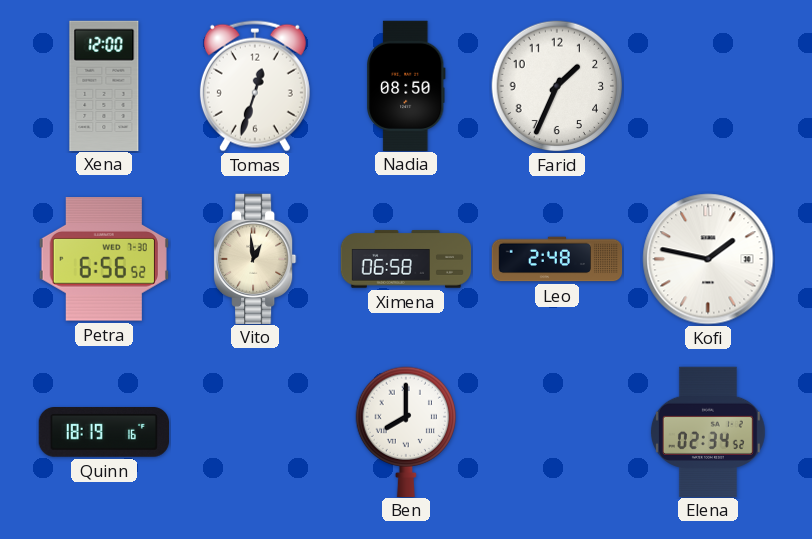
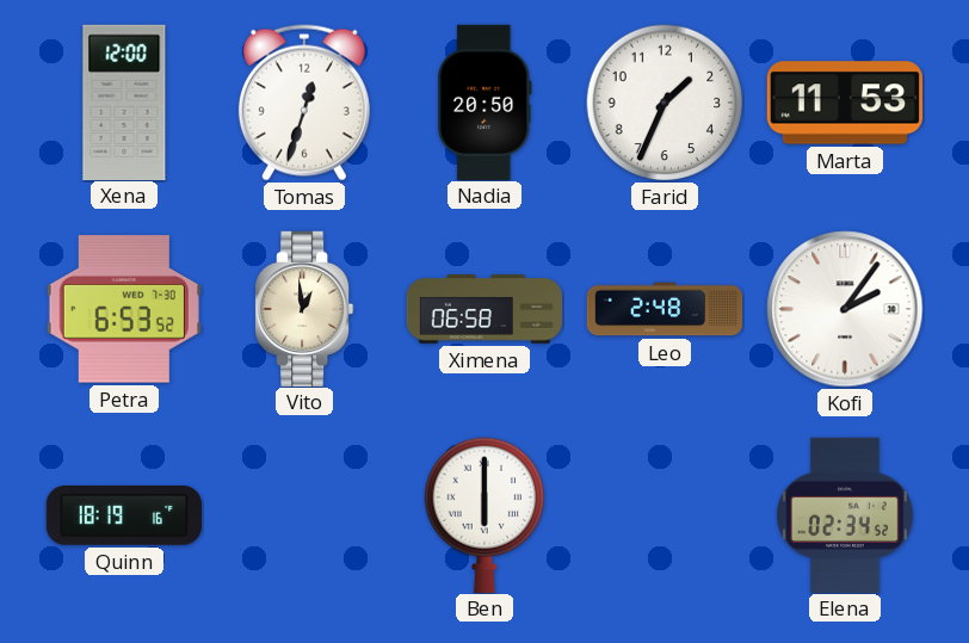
Nadia: 08:50 -> 20:50
Marta: none -> 11:53
Petra: 6:56 -> 6:53
Kofi: 1:47 -> 2:06
Ben: 8:00 -> 6:00
